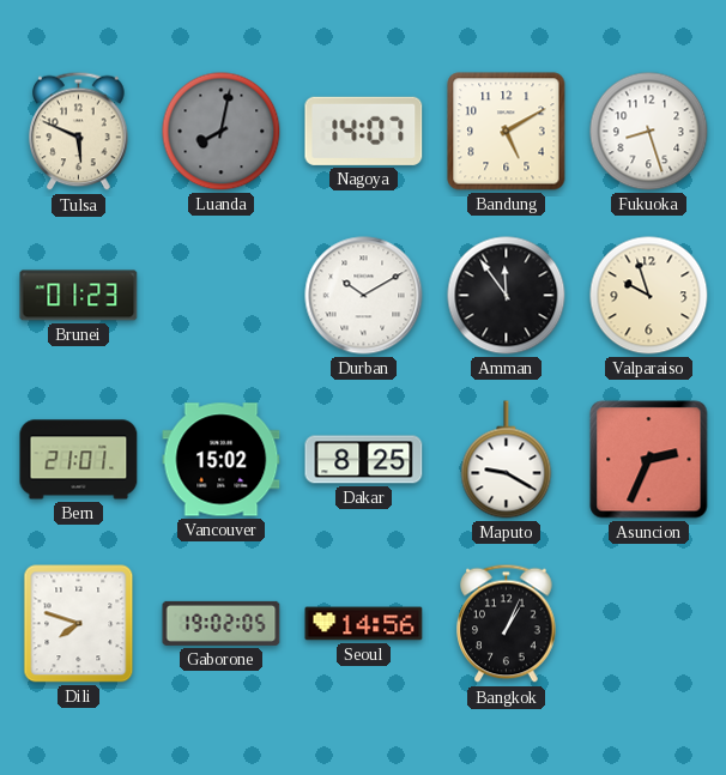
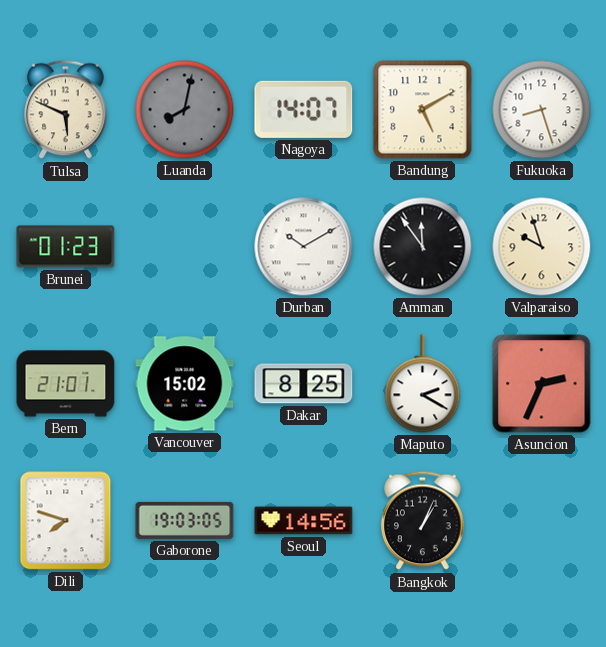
Maputo: 9:20 -> 2:20
Gaborone: 19:02 -> 19:03
